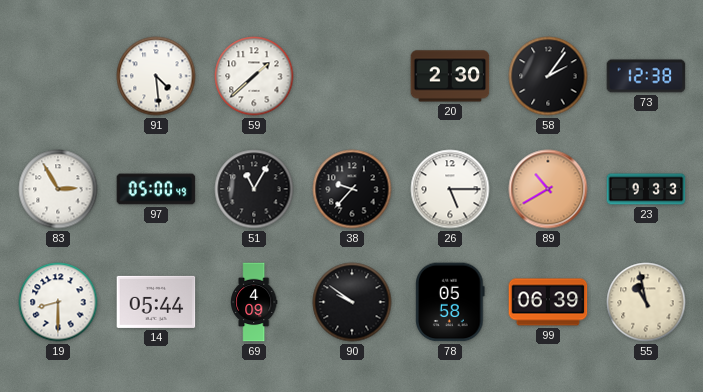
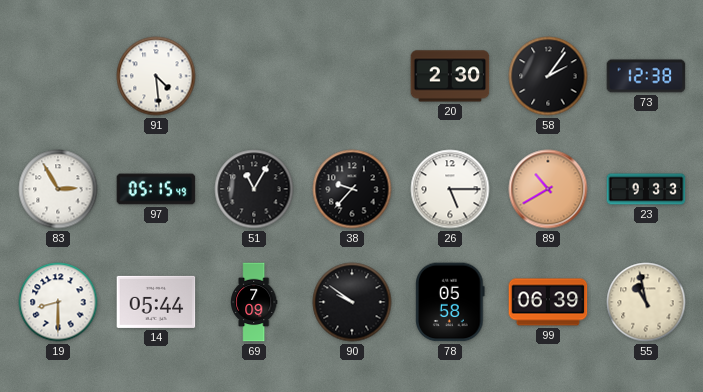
59: 1:38 -> none
97: 05:00 -> 05:15
69: 4:09 -> 7:09
